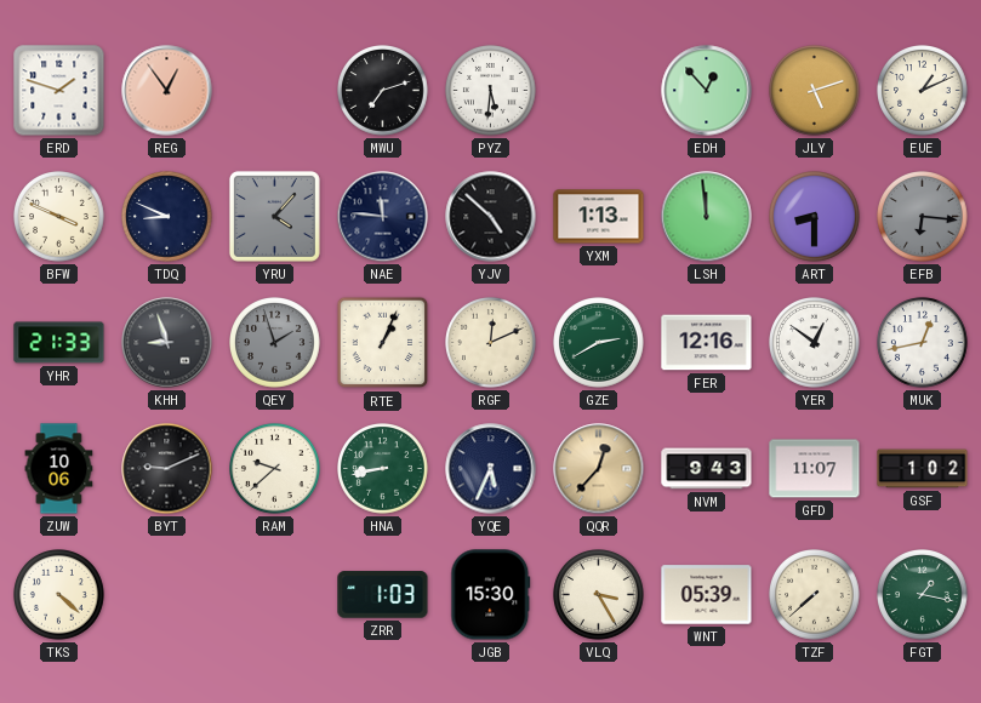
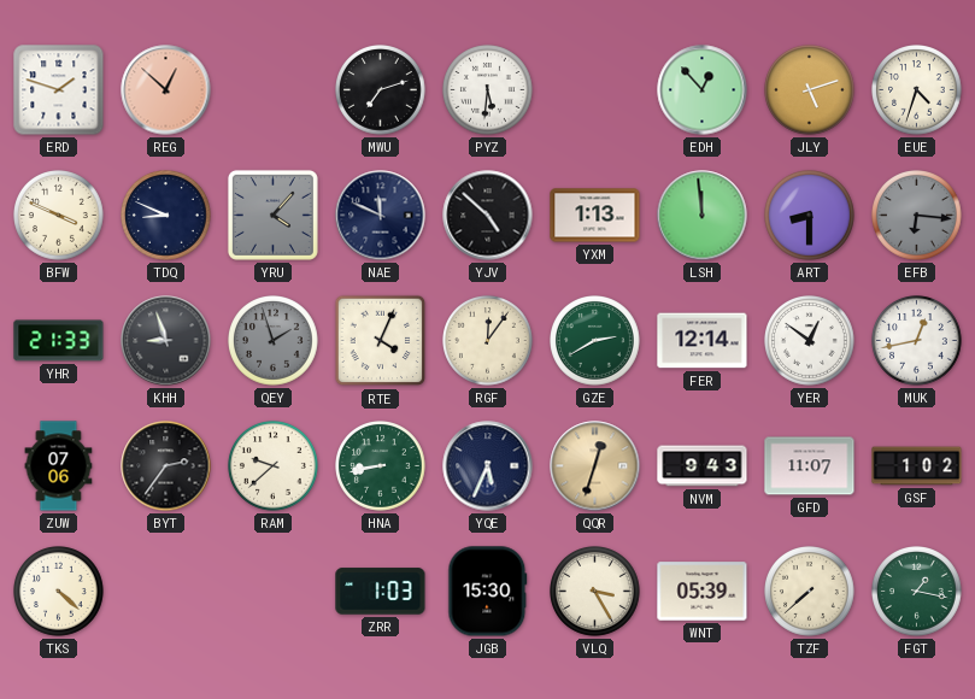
REG: 12:54 -> 12:52
EUE: 1:11 -> 4:33
NAE: 11:46 -> 11:49
RTE: 1:04 -> 4:04
RGF: 12:11 -> 12:06
FER: 12:16 -> 12:14
ZUW: 10:06 -> 07:06
BYT: 9:11 -> 2:36
QQR: 12:37 -> 12:33
